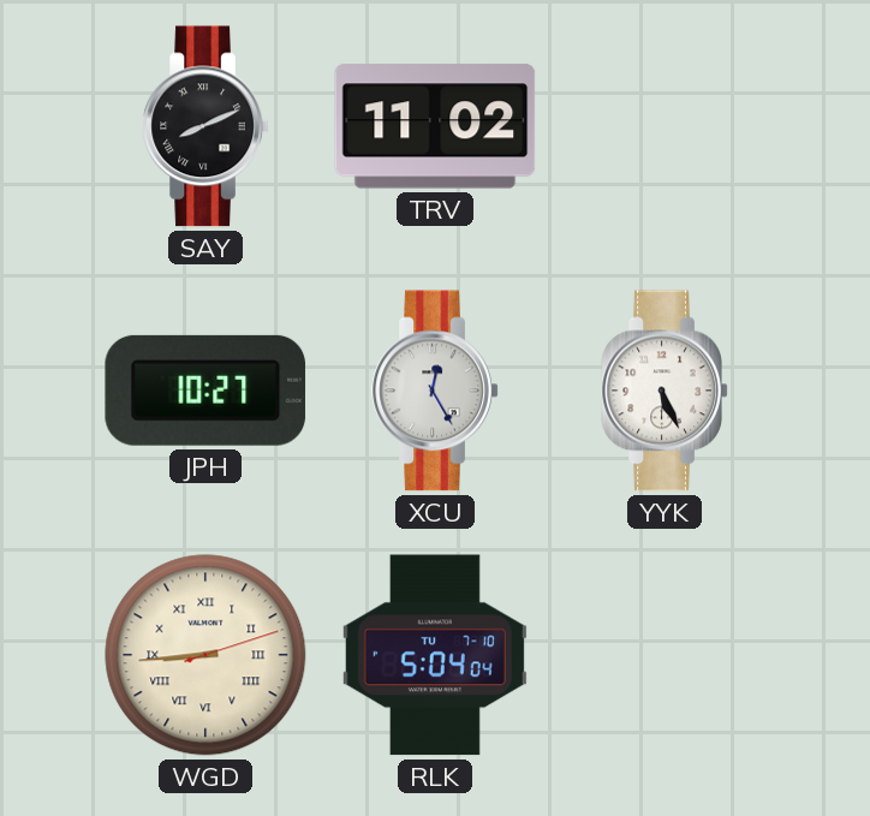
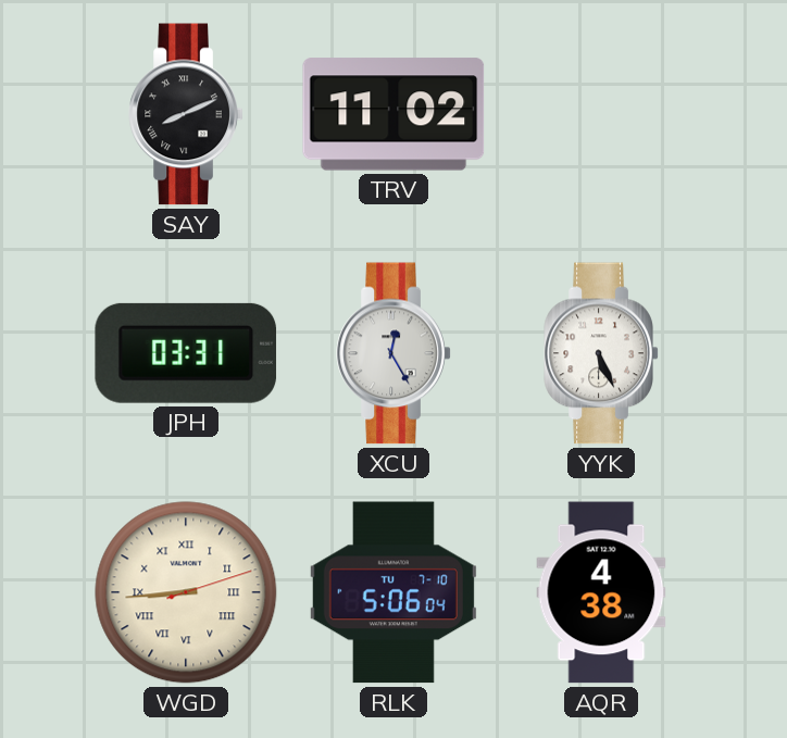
JPH: 10:27 -> 03:31
RLK: 5:04 -> 5:06
AQR: none -> 4:38
